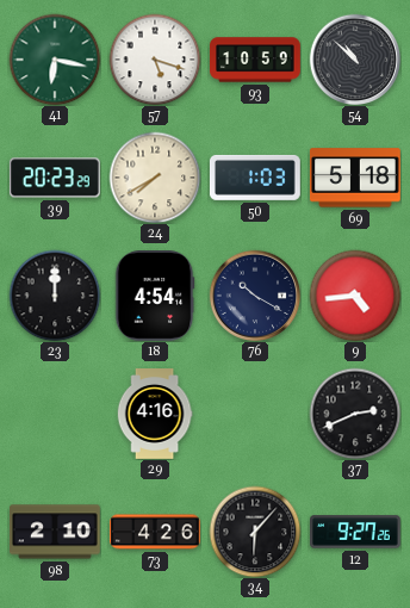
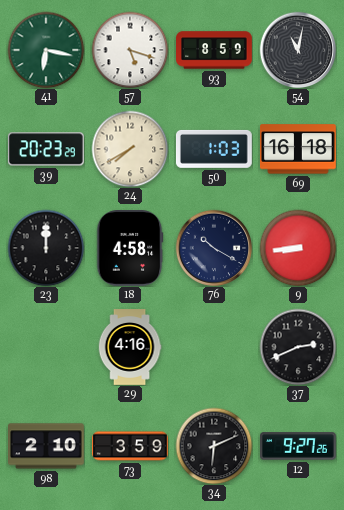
93: 10:59 -> 8:59
54: 10:52 -> 11:02
69: 5:18 -> 16:18
18: 4:54 -> 4:58
9: 4:44 -> 8:44
73: 4:26 -> 3:59
34: 6:07 -> 6:11
